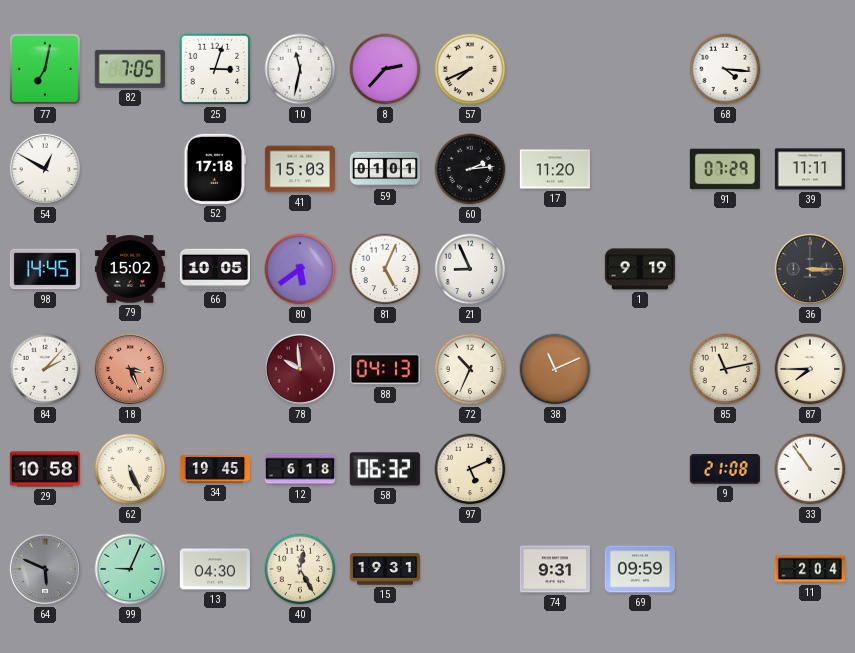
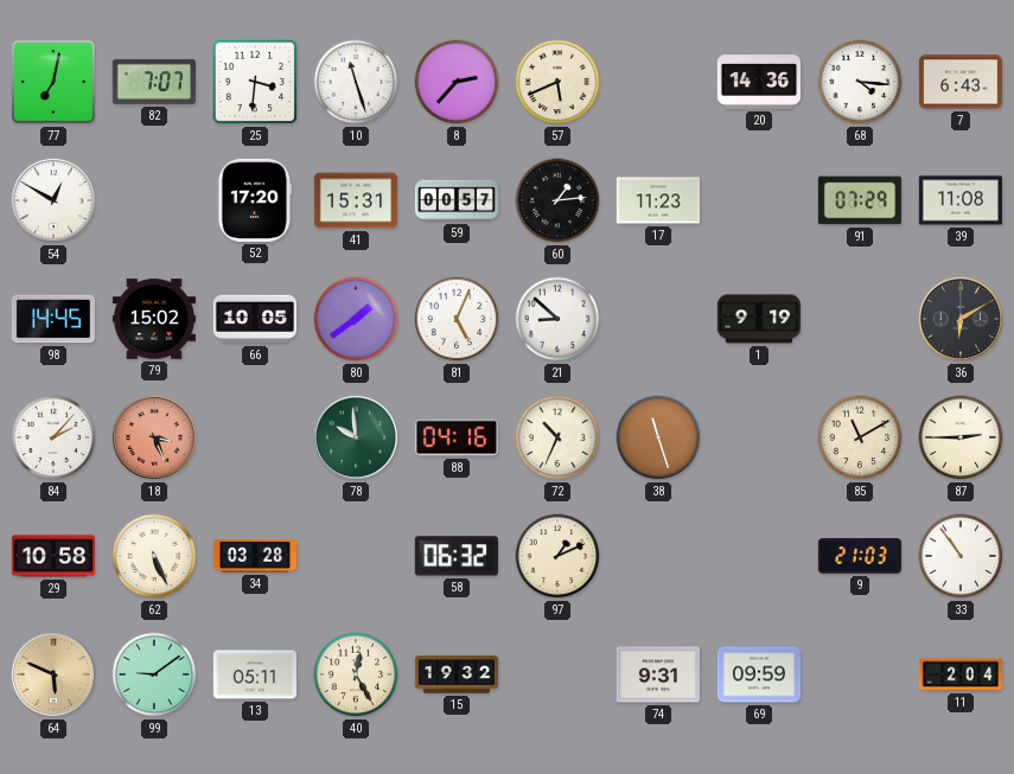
82: 7:05 -> 7:07
25: 3:03 -> 3:31
10: 11:32 -> 11:27
57: 7:41 -> 5:41
20: none -> 14:36
7: none -> 6:43
52: 17:18 -> 17:20
41: 15:03 -> 15:31
59: 01:01 -> 00:57
60: 2:14 -> 1:14
17: 11:20 -> 11:23
39: 11:11 -> 11:08
80: 5:39 -> 1:39
21: 8:56 -> 8:52
36: 3:15 -> 6:10
78 dial: burgundy -> green
88: 04:13 -> 04:16
38: 11:11 -> 11:27
85: 11:13 -> 11:10
87: 7:45 -> 2:45
34: 19:45 -> 03:28
12: 6:18 -> none
97: 5:11 -> 1:11
9: 21:08 -> 21:03
64 dial: grey -> champagne
99: 9:04 -> 9:09
13: 04:30 -> 05:11
15: 19:31 -> 19:32
